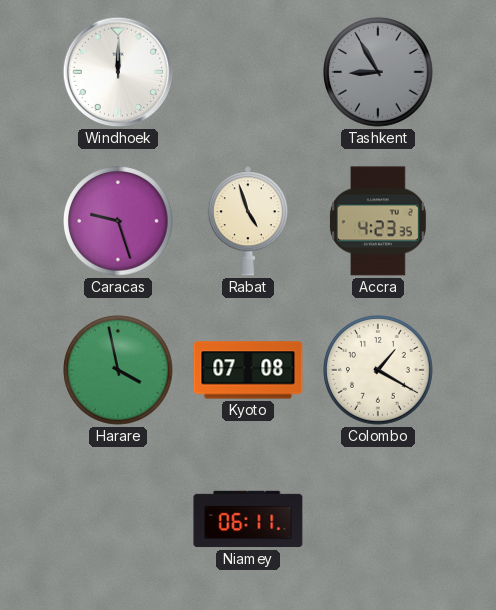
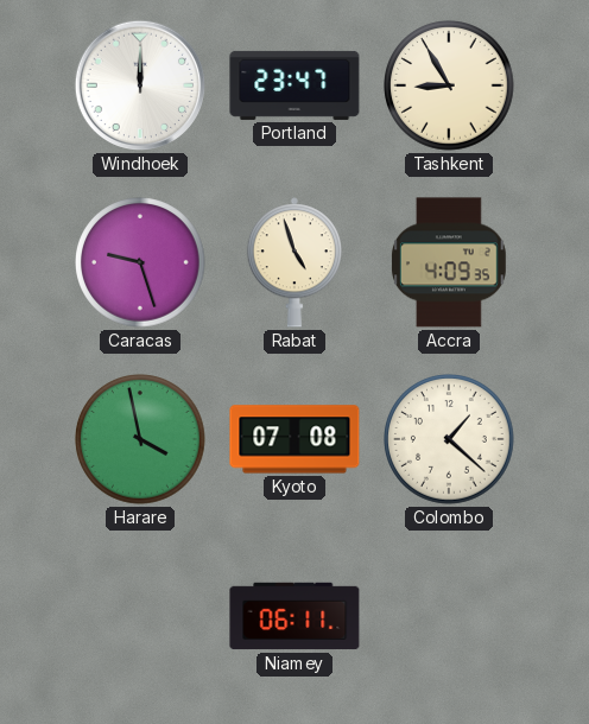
Portland: none -> 23:47
Tashkent dial: grey -> cream
Accra: 4:23 -> 4:09
Colombo: 1:20 -> 1:22
